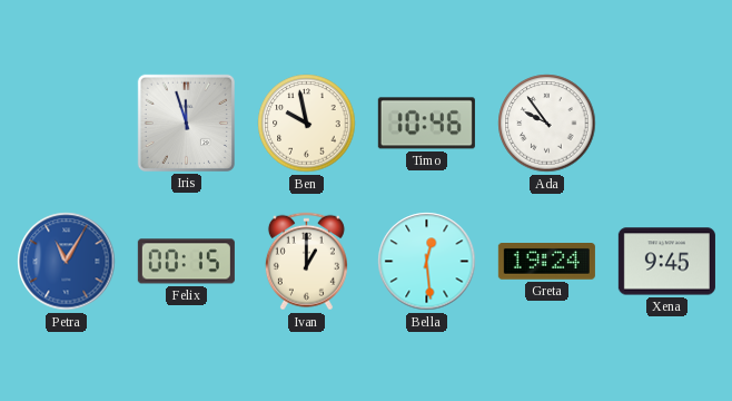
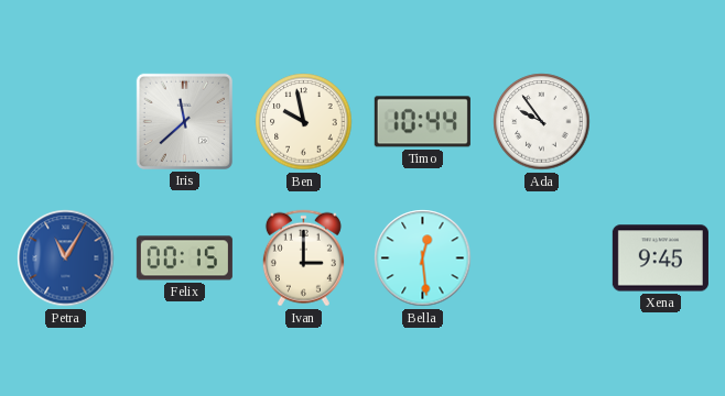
Iris: 11:57 -> 11:38
Timo: 10:46 -> 10:44
Ivan: 1:00 -> 3:00
Greta: 19:24 -> none
